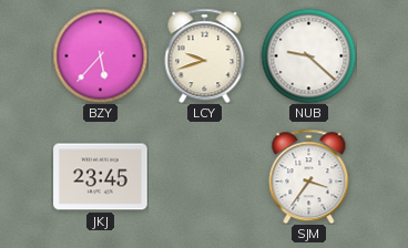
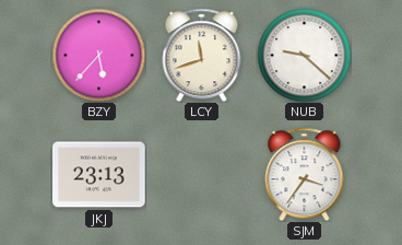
LCY: 9:42 -> 11:42
JKJ: 23:45 -> 23:13
